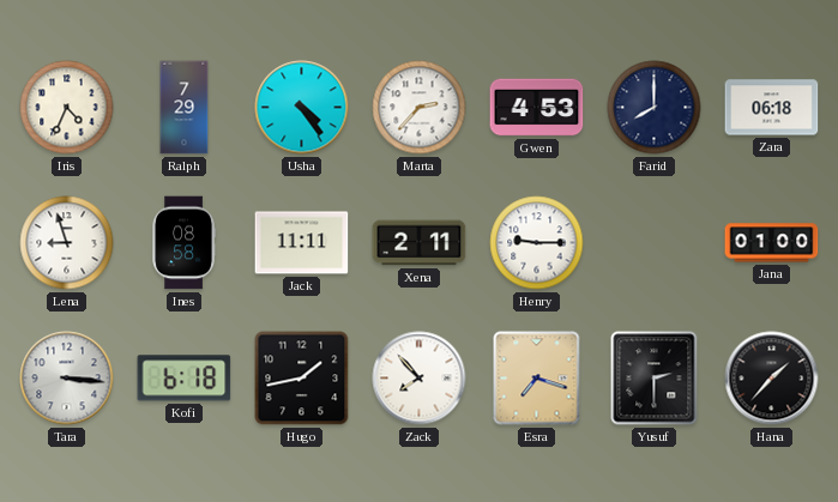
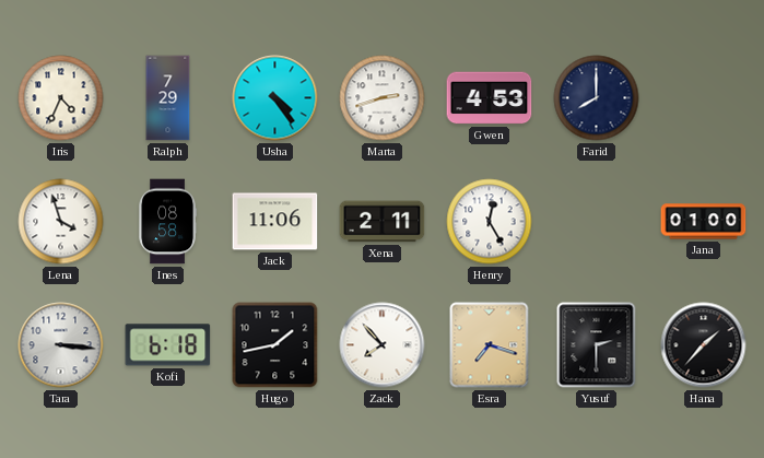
Marta: 2:37 -> 2:42
Zara: 06:18 -> none
Lena: 8:57 -> 3:57
Jack: 11:11 -> 11:06
Henry: 9:15 -> 12:25
